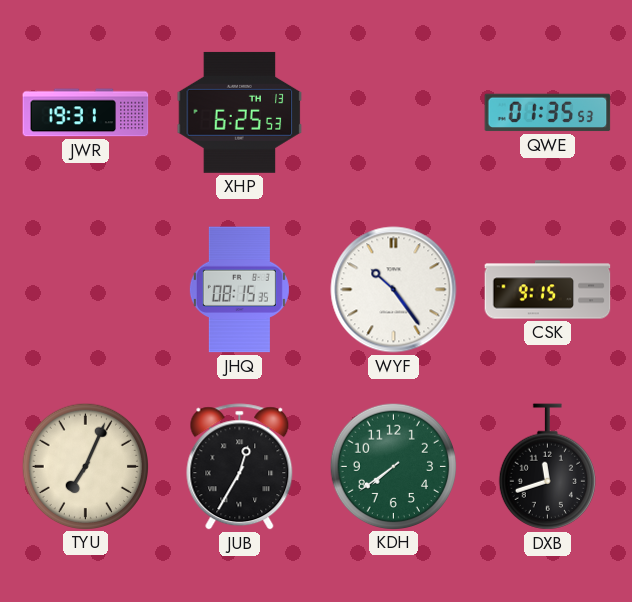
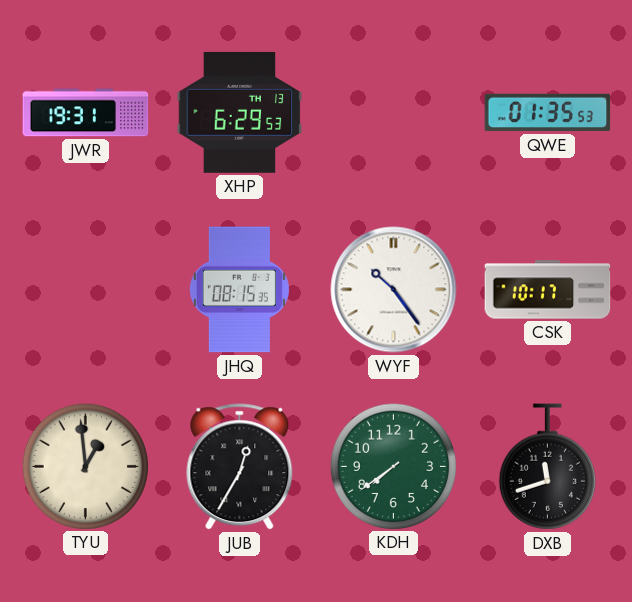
XHP: 6:25 -> 6:29
CSK: 9:15 -> 10:17
TYU: 7:04 -> 12:59
